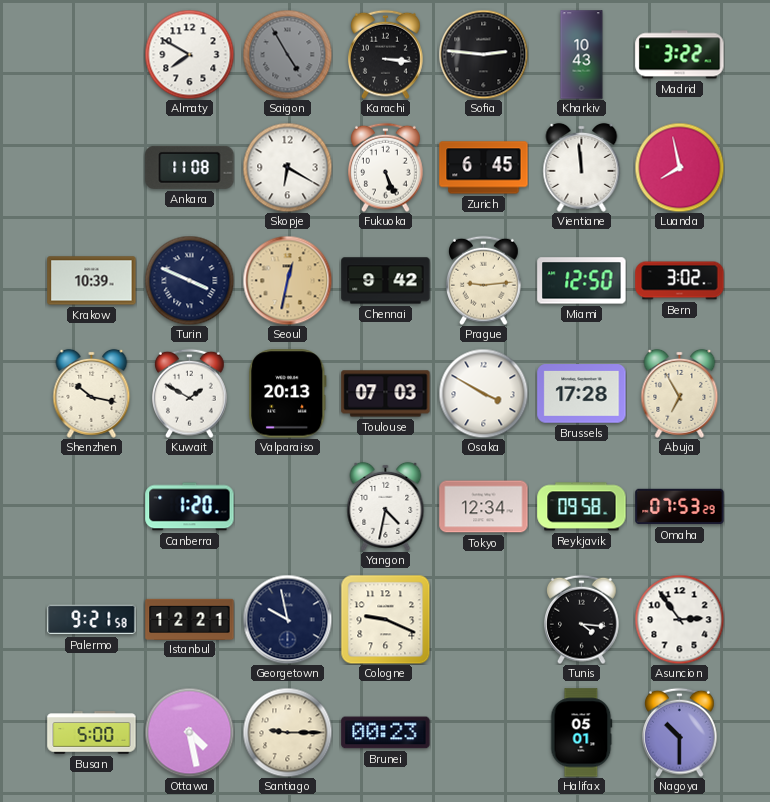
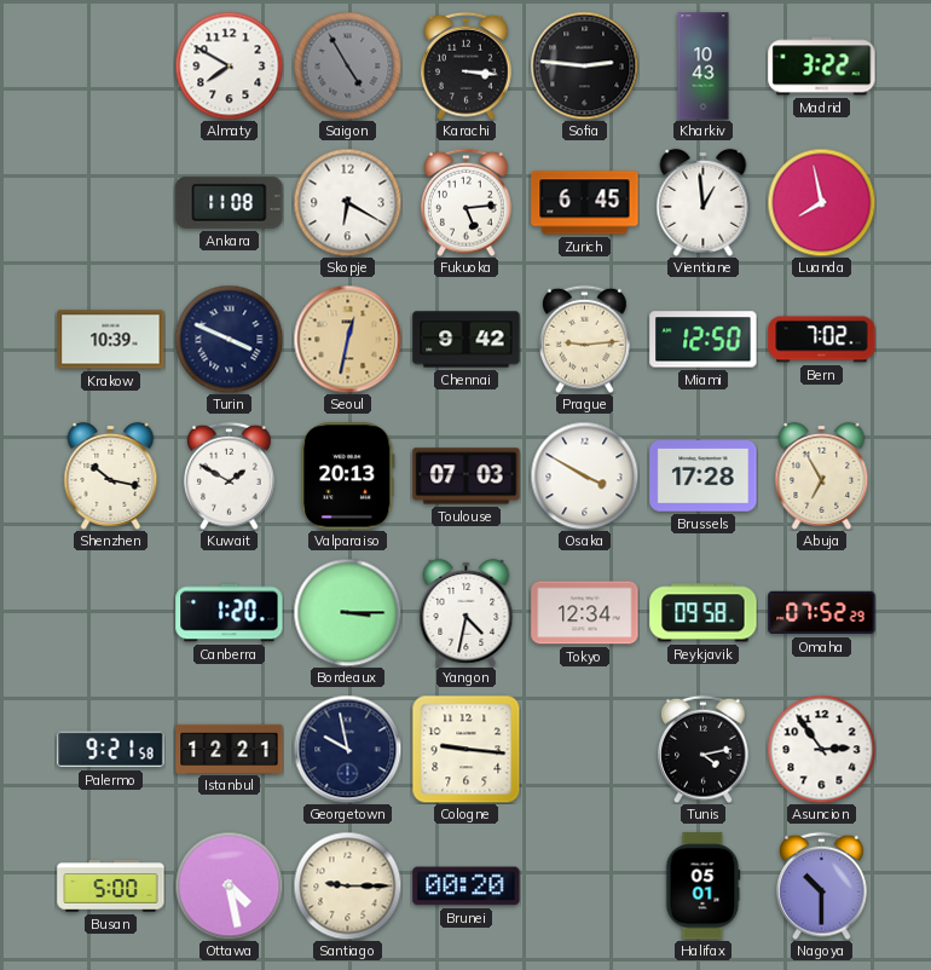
Fukuoka: 5:26 -> 5:14
Vientiane: 11:59 -> 12:59
Bern: 3:02 -> 7:02
Bordeaux: none -> 3:15
Omaha: 07:53 -> 07:52
Cologne: 9:19 -> 9:16
Tunis: 4:16 -> 4:13
Brunei: 00:23 -> 00:20
